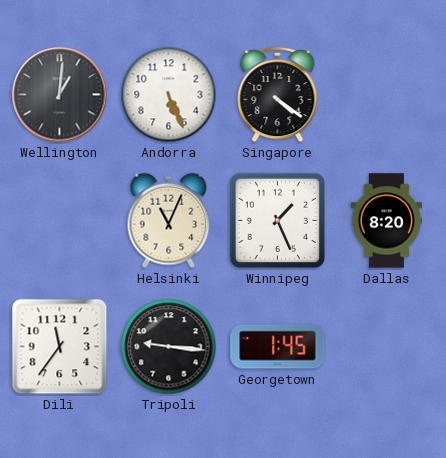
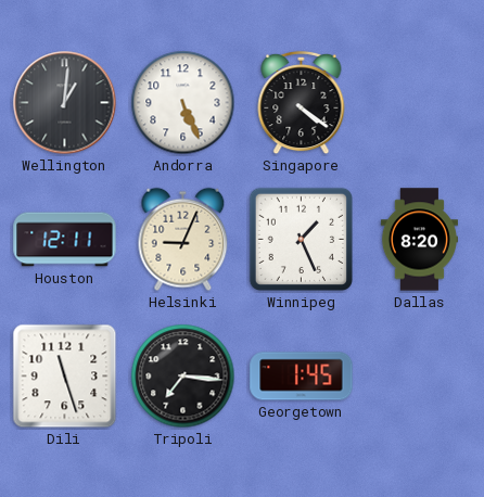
Houston: none -> 12:11
Helsinki: 11:04 -> 9:04
Dili: 11:36 -> 11:27
Tripoli: 9:16 -> 7:16
